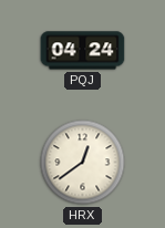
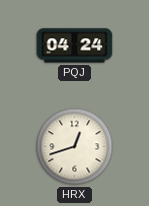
HRX: 12:39 -> 12:42
